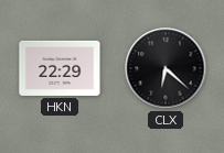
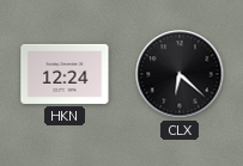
HKN: 22:29 -> 12:24
